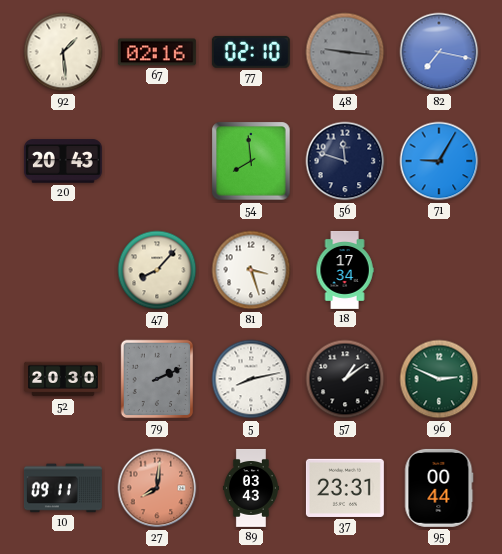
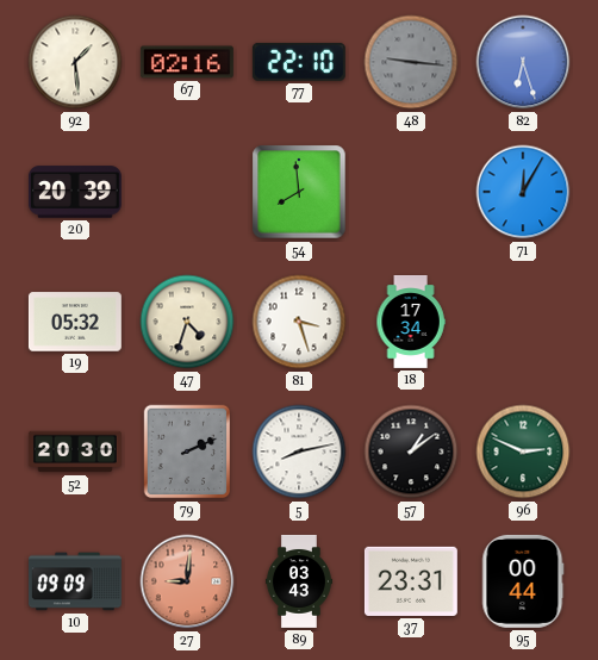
77: 02:10 -> 22:10
82: 7:17 -> 6:27
20: 20:43 -> 20:39
56: 11:48 -> none
71: 9:05 -> 12:05
19: none -> 05:32
47: 8:07 -> 4:33
10: 09:11 -> 09:09
27: 8:01 -> 9:01
